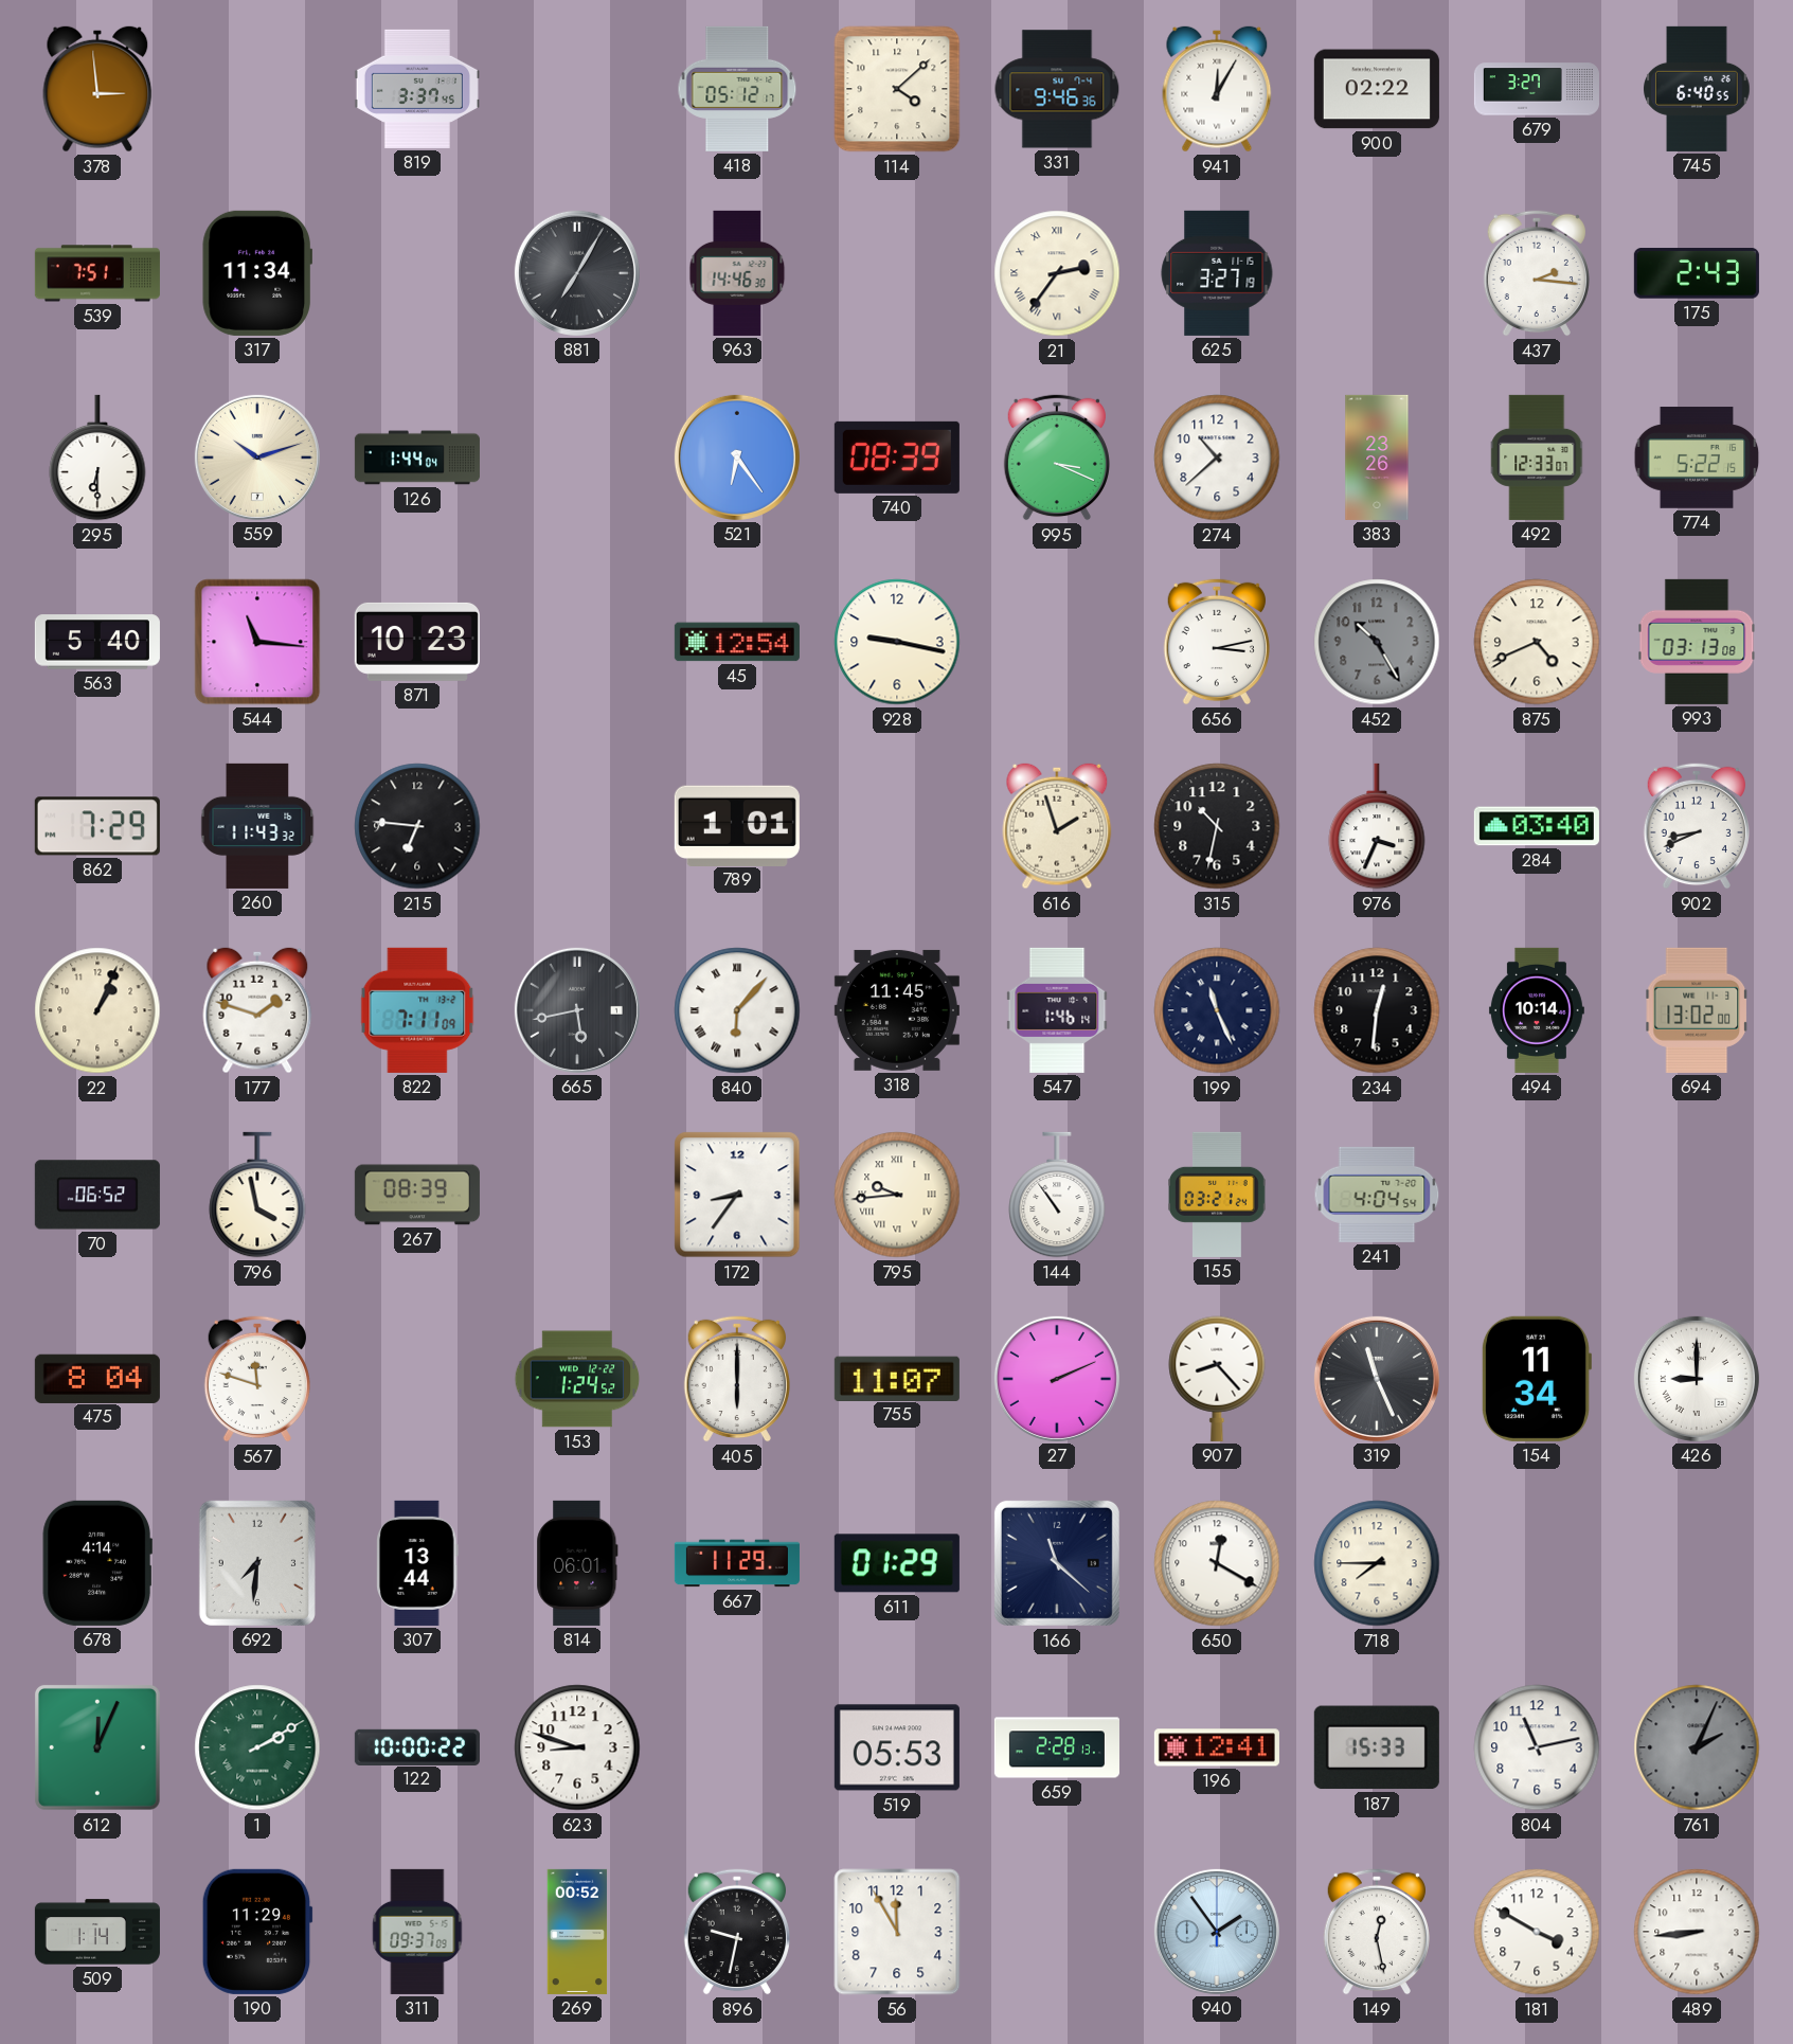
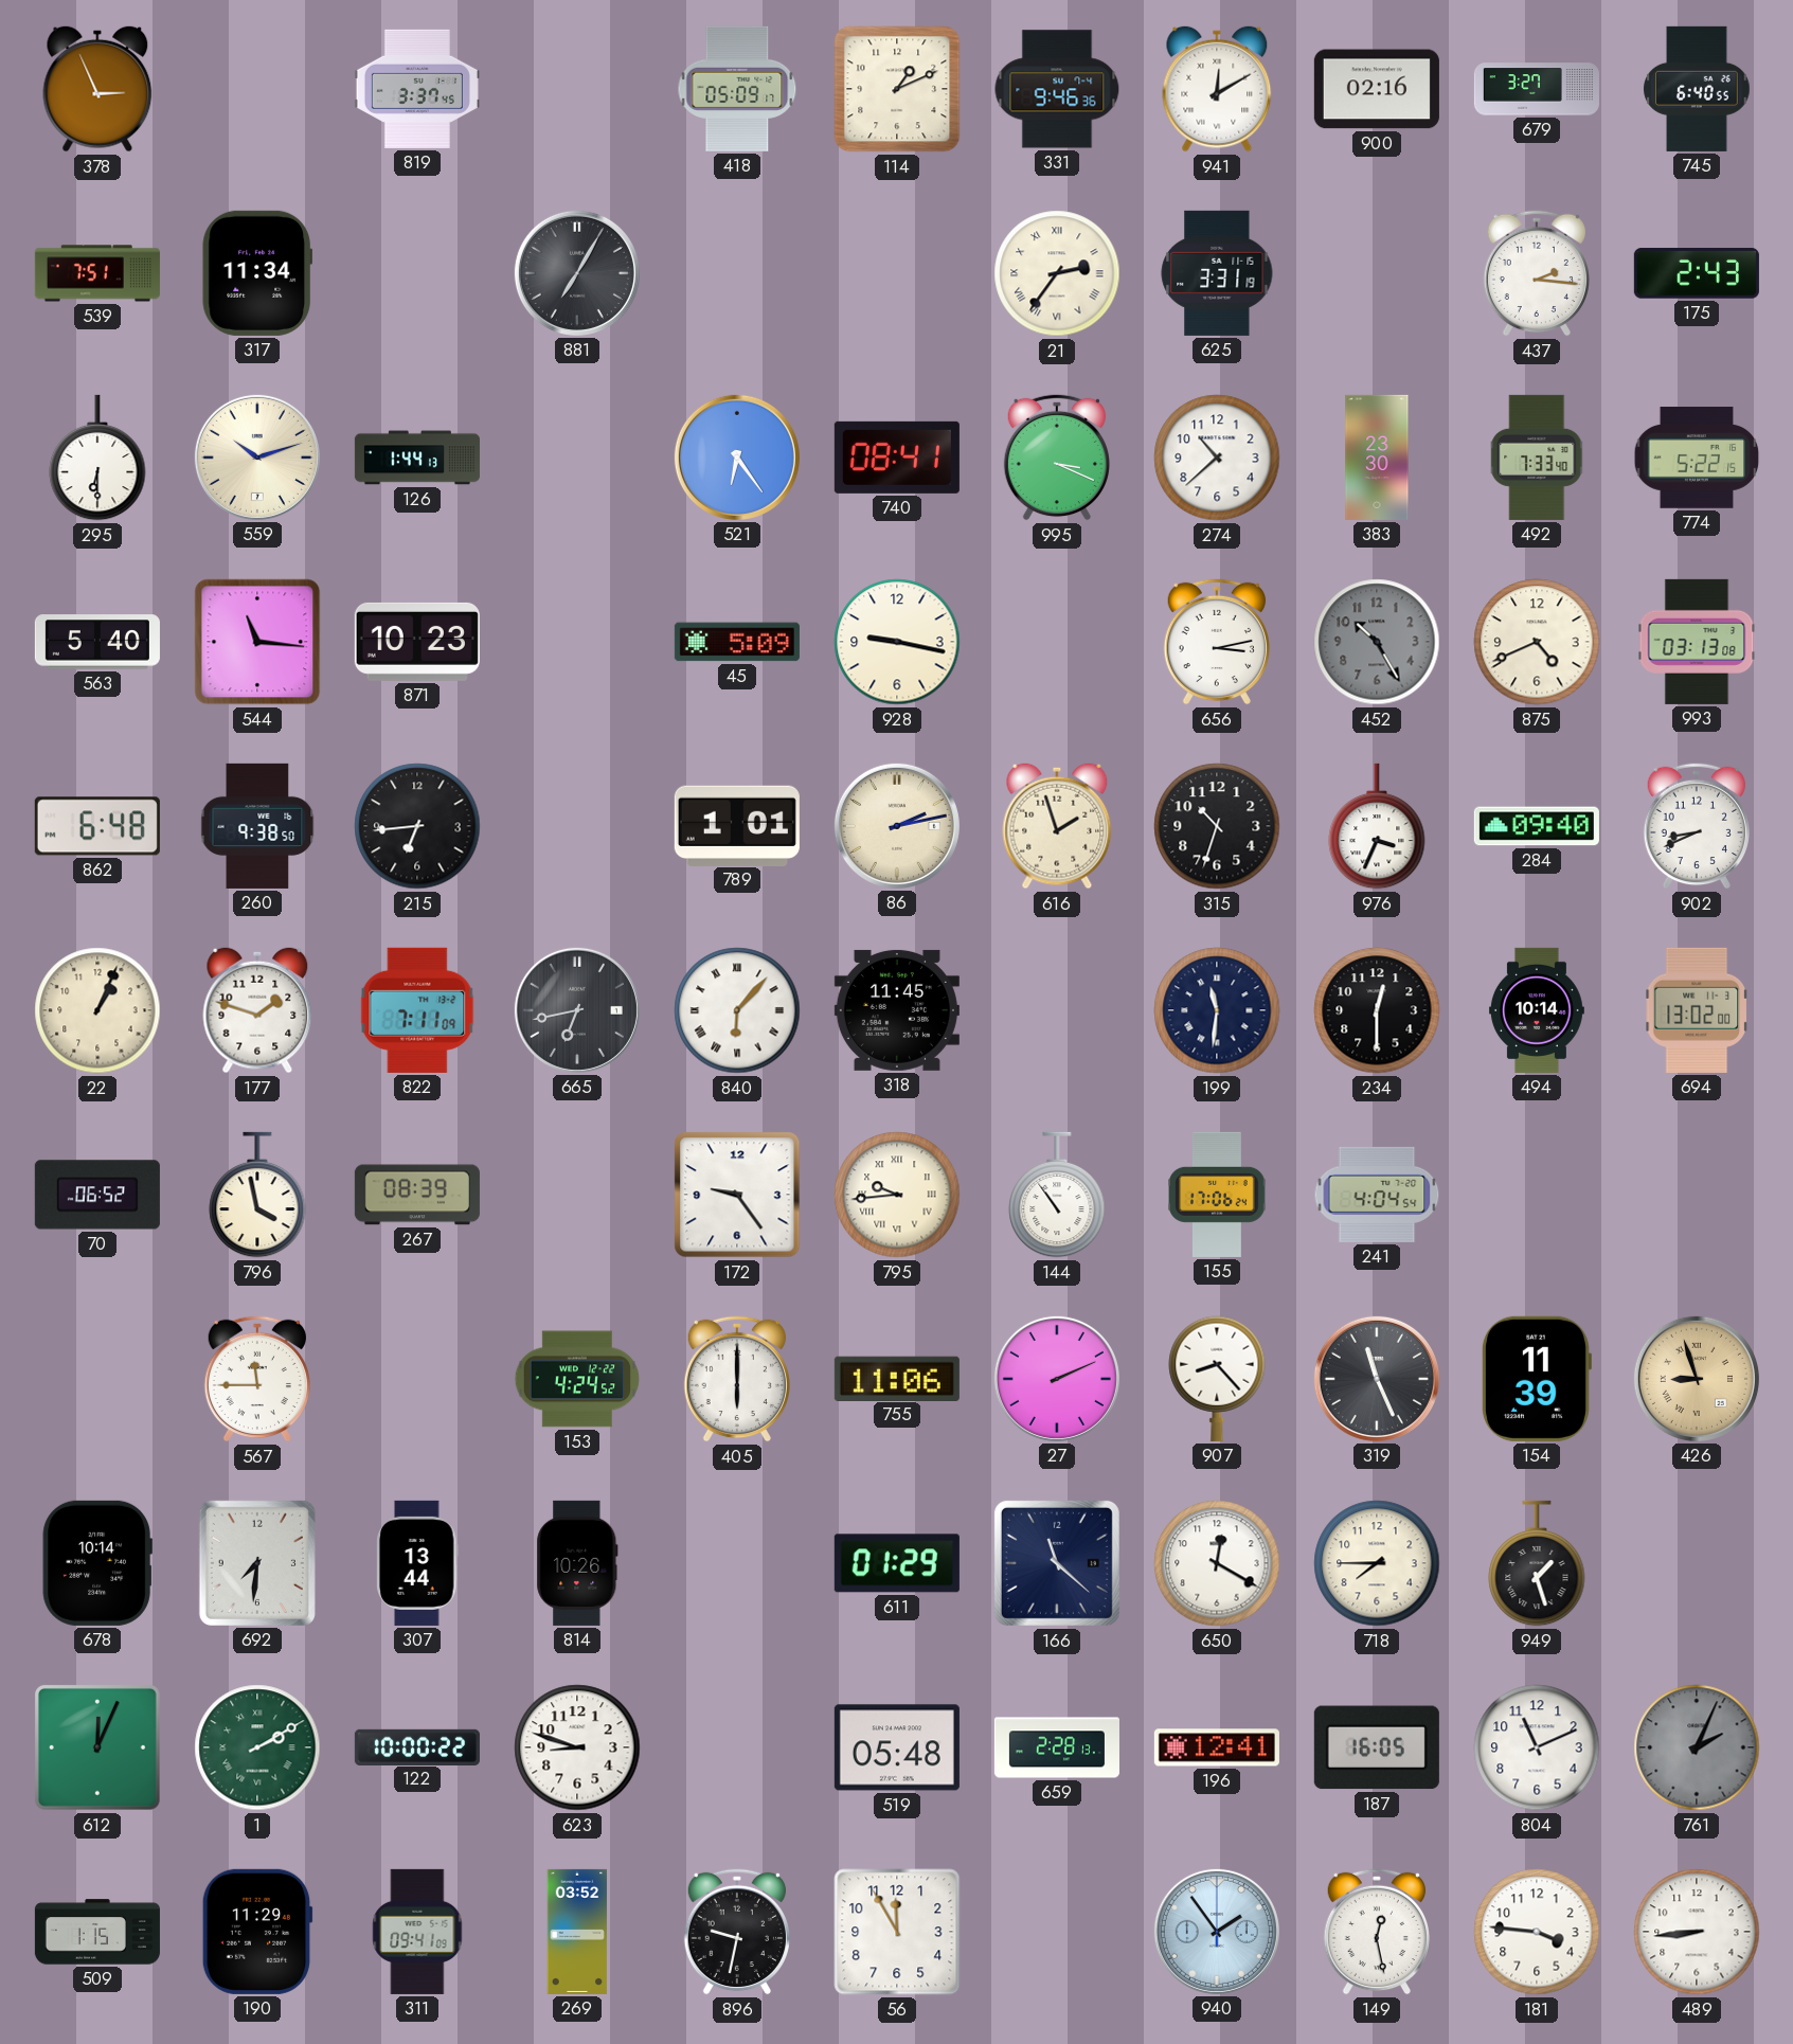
378: 2:59 -> 2:56
418: 05:12 -> 05:09
114: 4:08 -> 1:11
941: 12:05 -> 12:10
900: 02:22 -> 02:16
963: 14:46 -> none
625: 3:27 -> 3:31
126: 1:44:04 -> 1:44:13
740: 08:39 -> 08:41
383: 23:26 -> 23:30
492: 12:33 -> 7:33
45: 12:54 -> 5:09
862: 7:29 -> 6:48
260: 11:43 -> 9:38
215: 6:46 -> 6:44
86: none -> 2:13
315: 10:32 -> 10:33
284: 03:40 -> 09:40
665: 5:43 -> 6:43
547: 1:46 -> none
199: 11:26 -> 11:31
234: 12:31 -> 12:30
172: 8:36 -> 9:24
155: 03:21 -> 17:06
475: 8:04 -> none
567: 11:48 -> 11:45
153: 1:24 -> 4:24
755: 11:07 -> 11:06
154: 11:34 -> 11:39
426: 9:00 -> 8:57
426 dial: white -> champagne
678: 4:14 -> 10:14
814: 06:01 -> 10:26
667: 11:29 -> none
949: none -> 1:27
519: 05:53 -> 05:48
187: 15:33 -> 16:05
804: 11:13 -> 11:11
509: 1:14 -> 1:15
311: 09:37 -> 09:41
269: 00:52 -> 03:52
181: 3:50 -> 3:46
